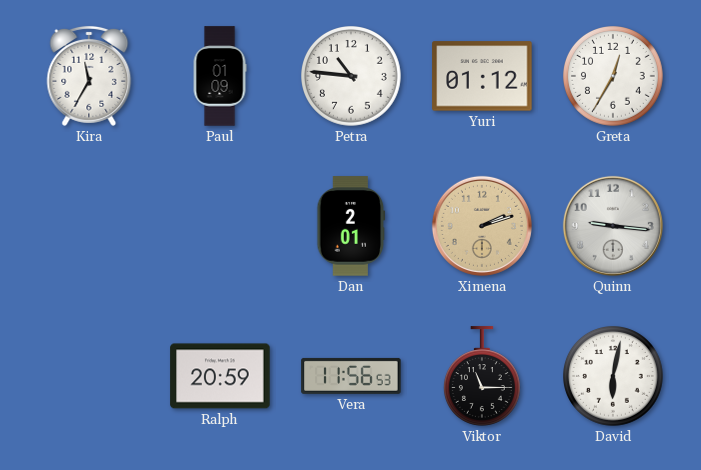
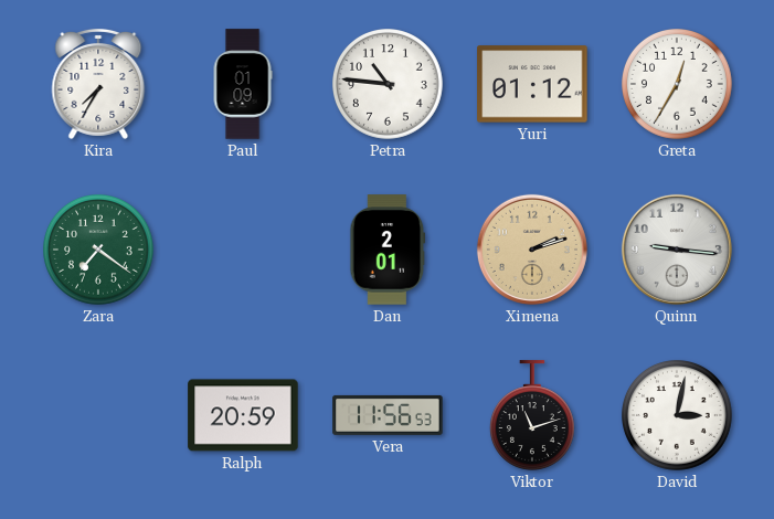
Kira: 11:35 -> 7:35
Zara: none -> 7:21
Viktor: 11:15 -> 11:12
David: 6:02 -> 3:02
